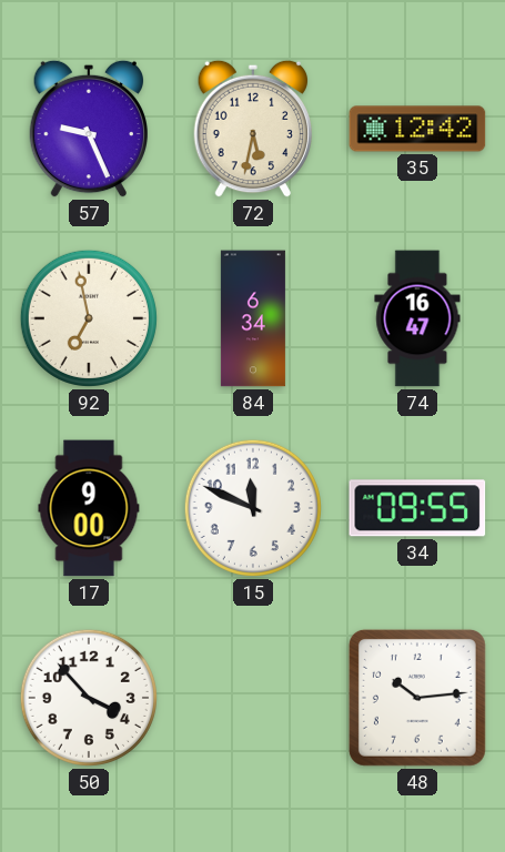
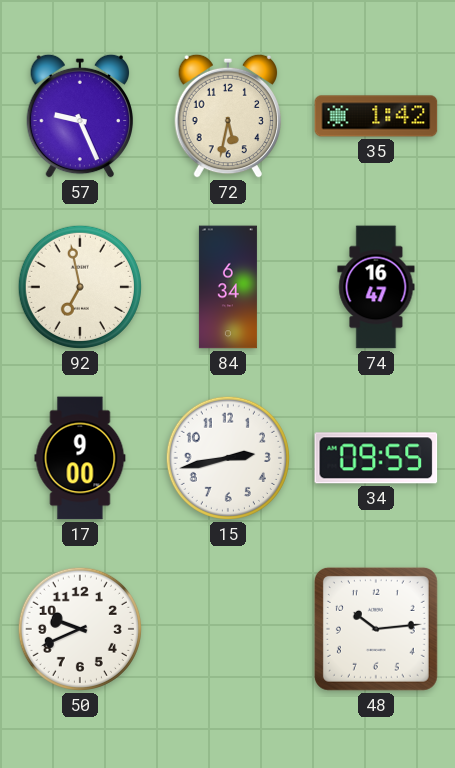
35: 12:42 -> 1:42
15: 11:49 -> 2:43
50: 3:53 -> 9:41
